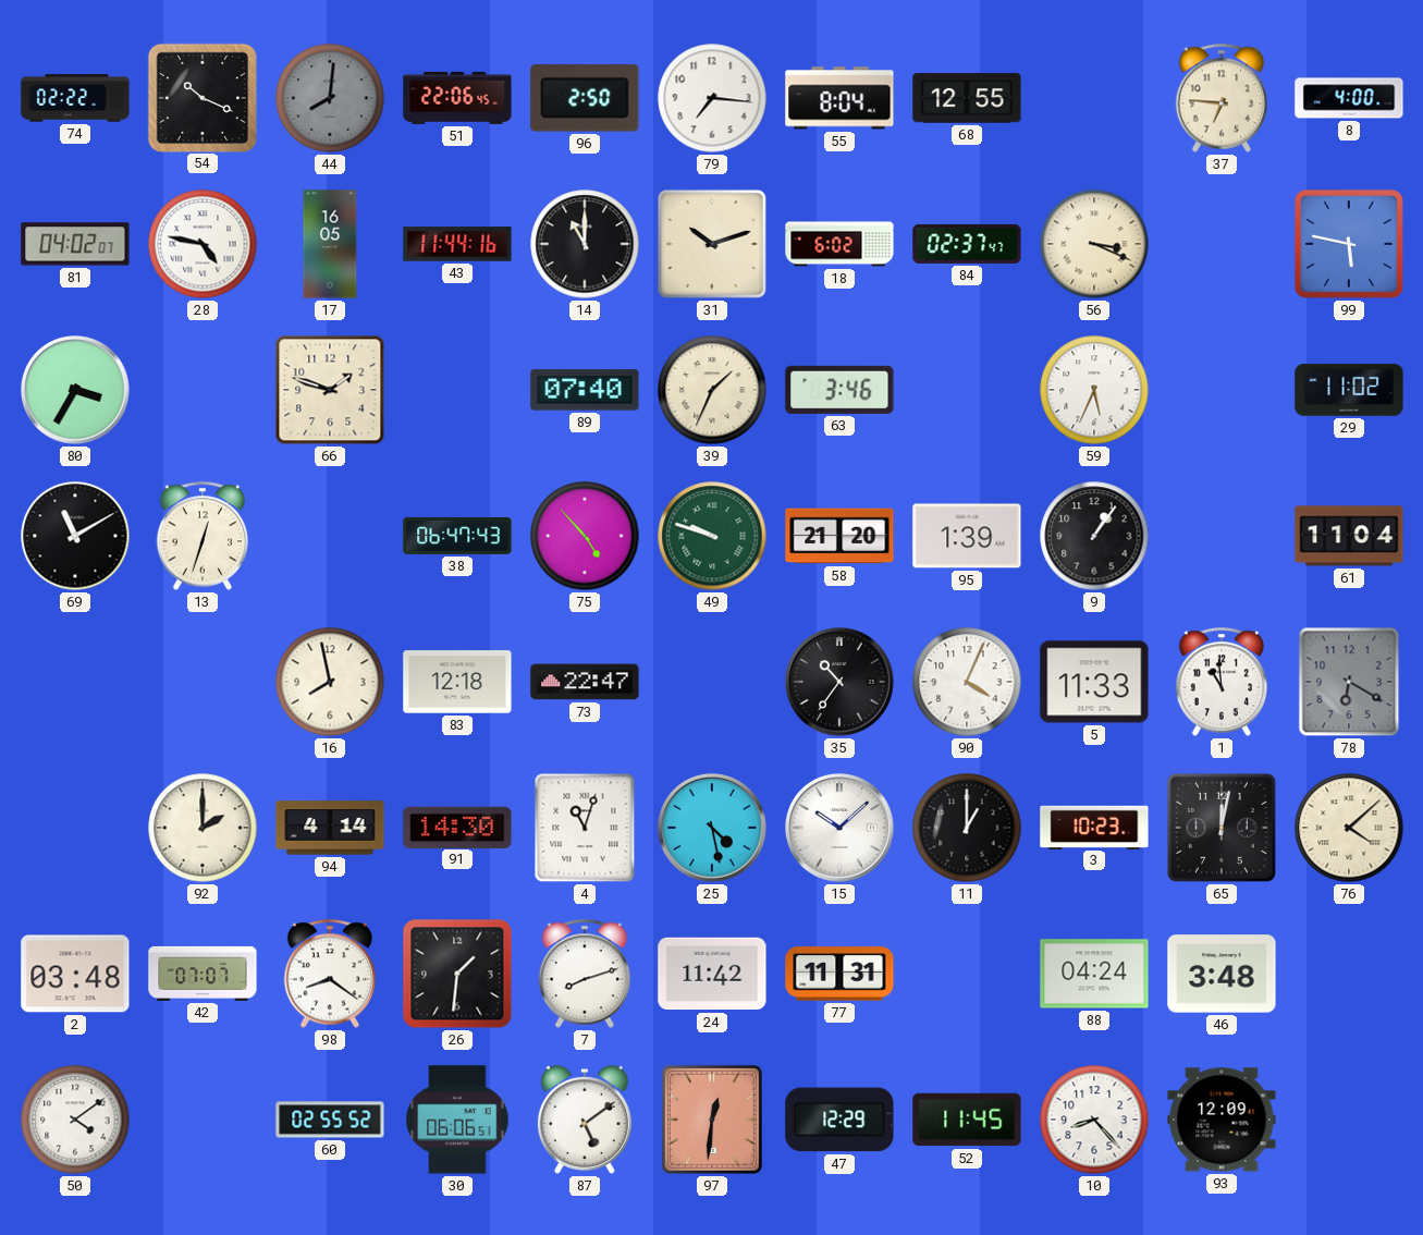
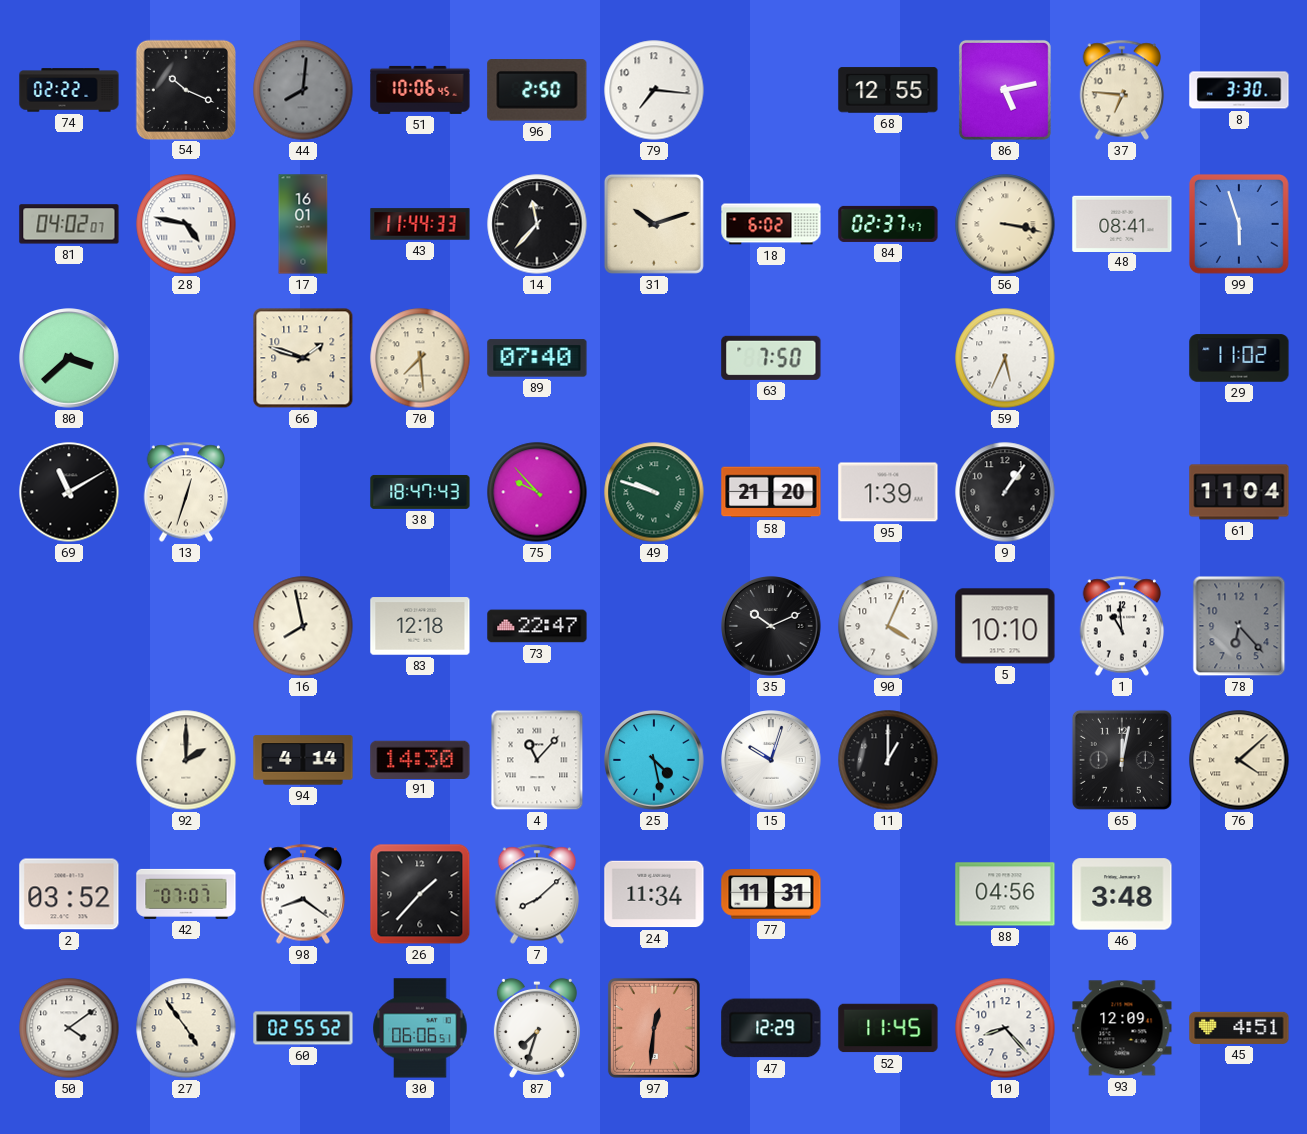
51: 22:06 -> 10:06
55: 8:04 -> none
86: none -> 5:13
8: 4:00 -> 3:30
17: 16:05 -> 16:01
43: 11:44:16 -> 11:44:33
14: 11:00 -> 11:37
56: 3:19 -> 3:17
48: none -> 08:41
99: 5:47 -> 5:57
80: 3:35 -> 3:38
70: none -> 7:29
39: 1:34 -> none
63: 3:46 -> 7:50
38: 06:47 -> 18:47
75: 4:53 -> 9:53
35: 10:36 -> 10:11
5: 11:33 -> 10:10
78: 6:20 -> 6:23
4: 11:03 -> 11:07
15: 10:08 -> 10:03
3: 10:23 -> none
2: 03:48 -> 03:52
26: 1:31 -> 1:37
7: 8:12 -> 8:08
24: 11:42 -> 11:34
88: 04:24 -> 04:56
27: none -> 4:54
87: 5:09 -> 7:33
45: none -> 4:51
